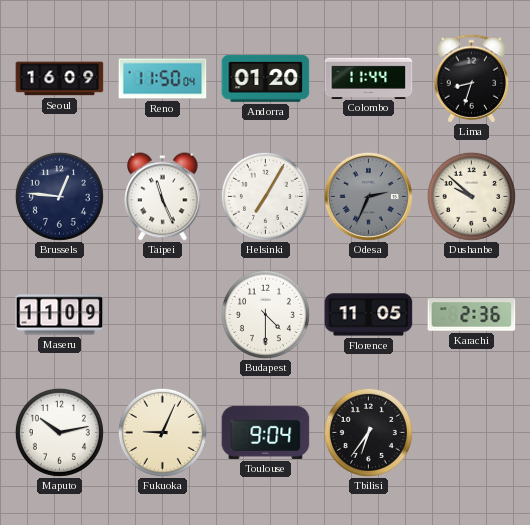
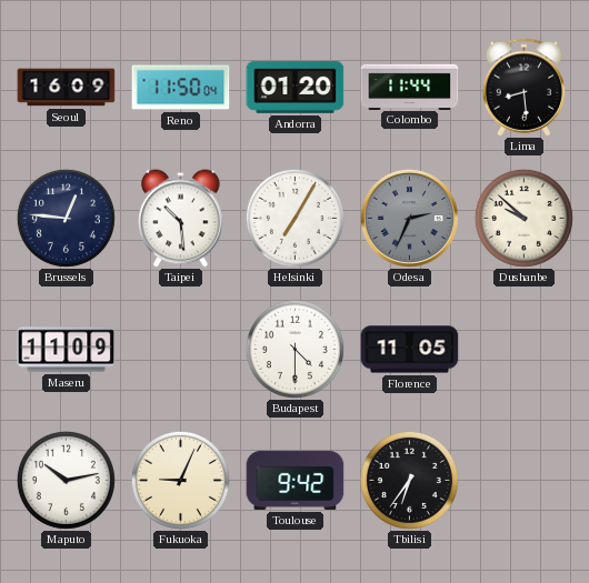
Lima: 8:33 -> 8:29
Taipei: 11:26 -> 10:29
Karachi: 2:36 -> none
Toulouse: 9:04 -> 9:42
